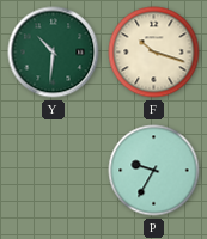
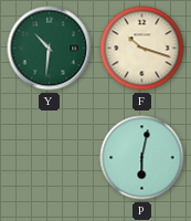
P: 9:35 -> 6:02
